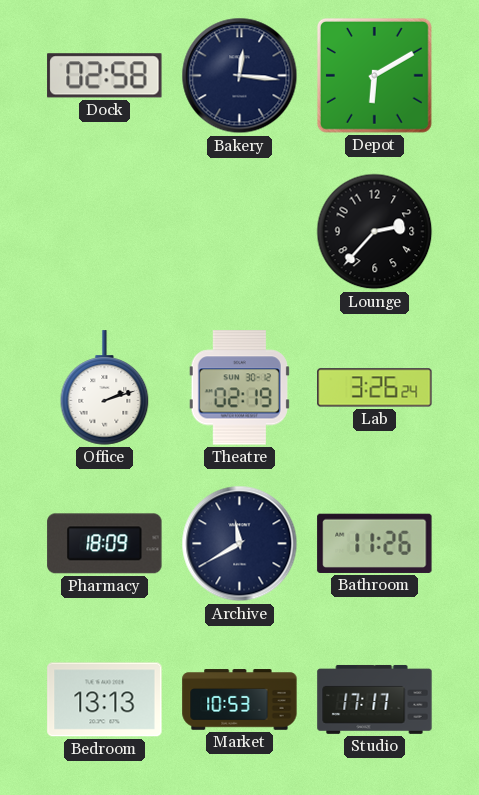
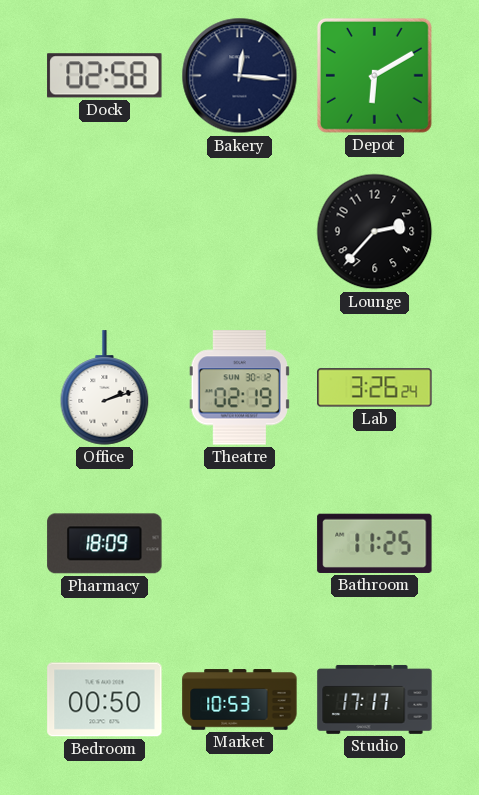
Archive: 11:40 -> none
Bathroom: 11:26 -> 11:25
Bedroom: 13:13 -> 00:50
